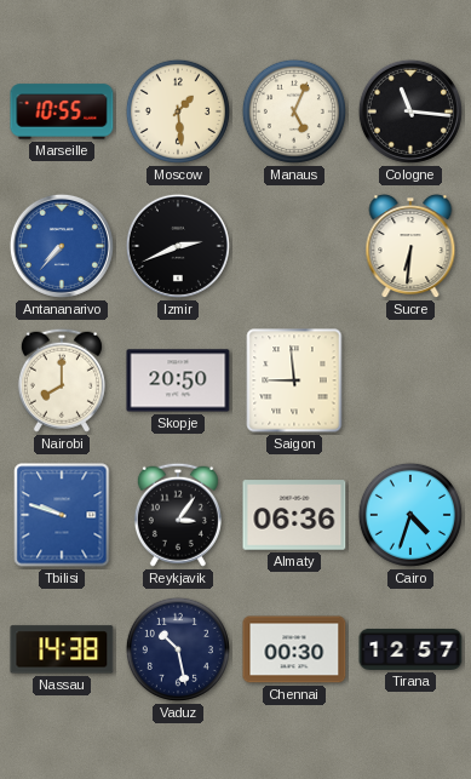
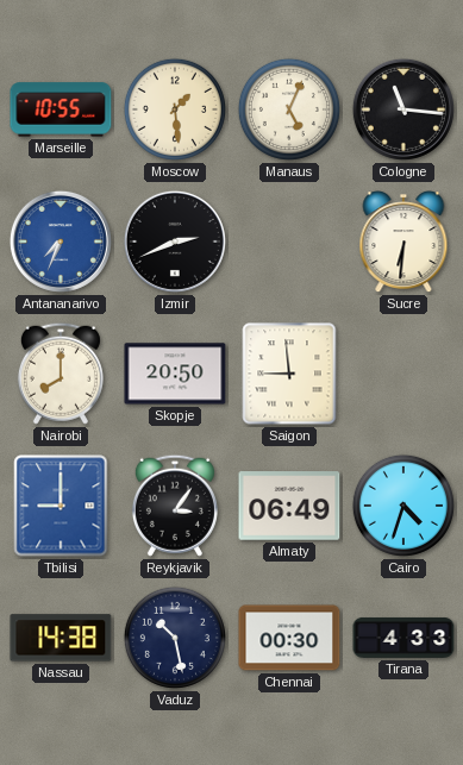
Antananarivo: 7:37 -> 7:34
Tbilisi: 9:48 -> 9:00
Almaty: 06:36 -> 06:49
Tirana: 12:57 -> 4:33
